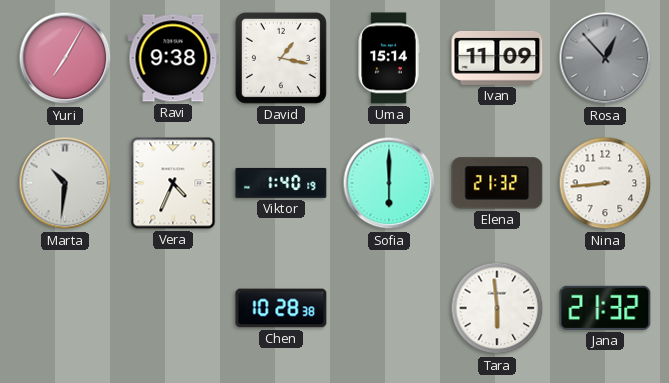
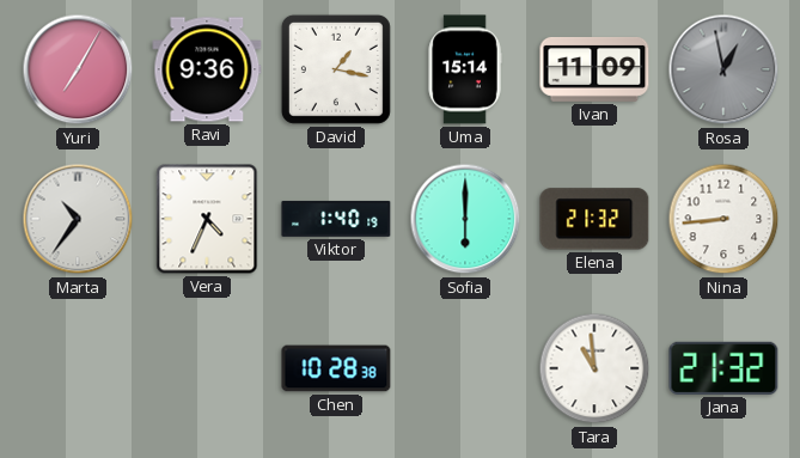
Ravi: 9:38 -> 9:36
Rosa: 12:53 -> 12:58
Marta: 10:31 -> 10:36
Tara: 5:59 -> 10:59
